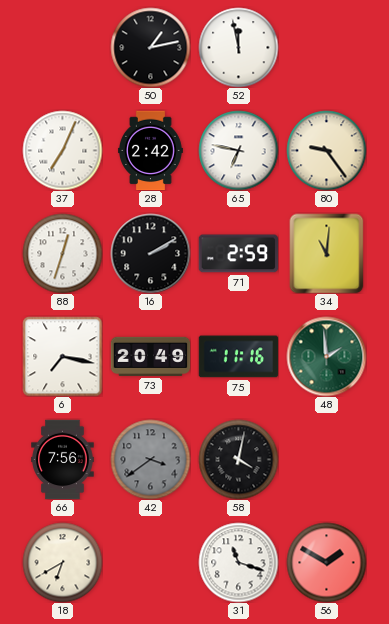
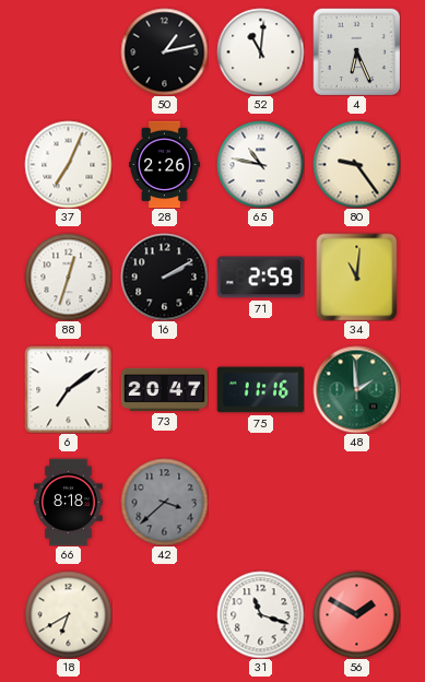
52: 11:58 -> 11:01
4: none -> 6:26
28: 2:42 -> 2:26
65: 6:47 -> 10:47
6: 7:17 -> 7:09
73: 20:49 -> 20:47
66: 7:56 -> 8:18
42: 3:39 -> 3:38
58: 4:02 -> none
